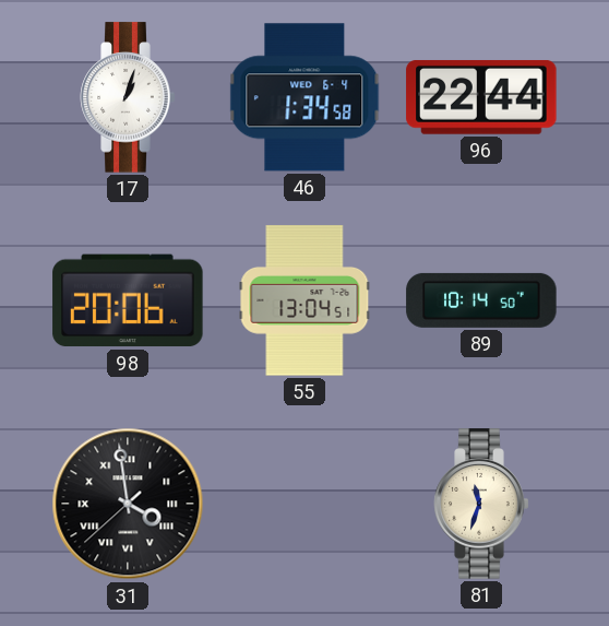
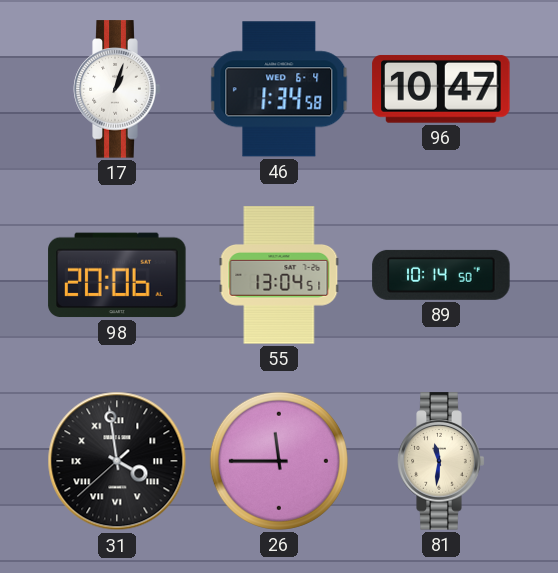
96: 22:44 -> 10:47
26: none -> 11:45
81: 11:33 -> 11:31
